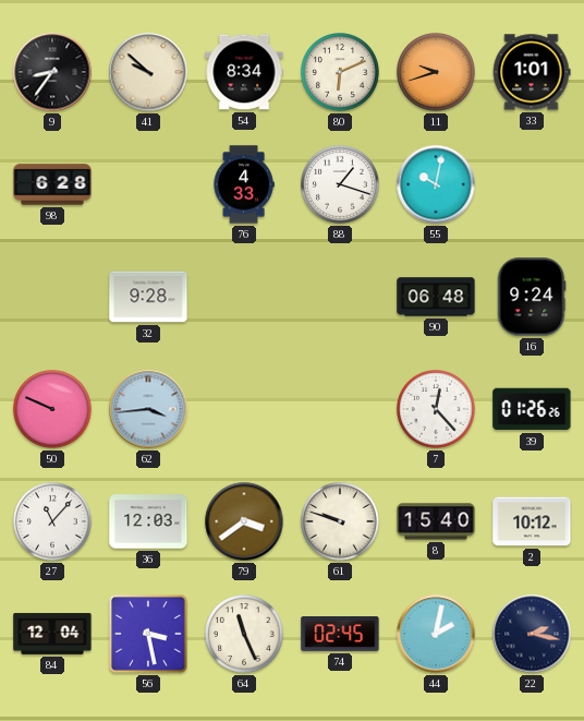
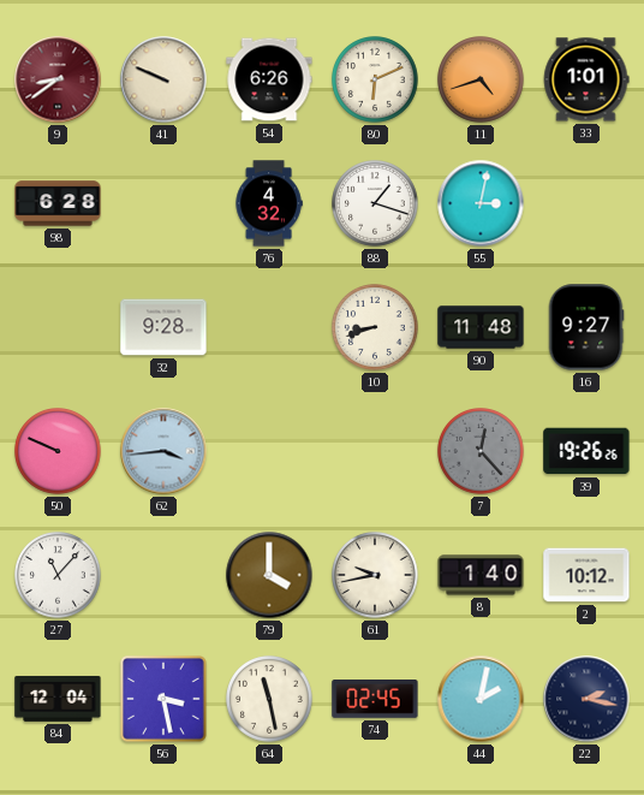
9: 8:36 -> 8:39
9 dial: black -> burgundy
41: 9:52 -> 9:49
54: 8:34 -> 6:26
11: 9:42 -> 4:42
76: 4:33 -> 4:32
55: 10:02 -> 3:02
10: none -> 8:42
90: 06:48 -> 11:48
16: 9:24 -> 9:27
7 dial: white -> grey
39: 01:26 -> 19:26
36: 12:03 -> none
79: 3:39 -> 4:00
61: 9:48 -> 9:43
8: 15:40 -> 1:40
64: 11:26 -> 11:28
